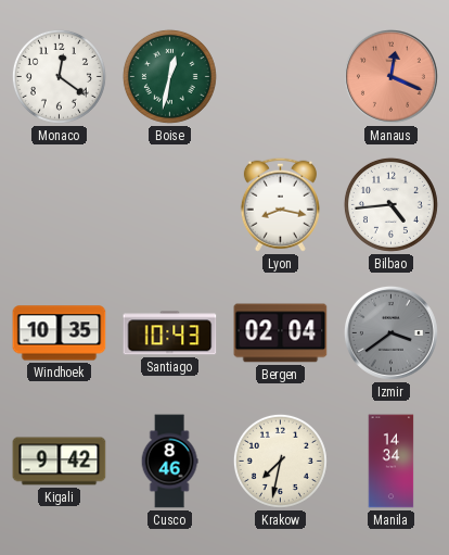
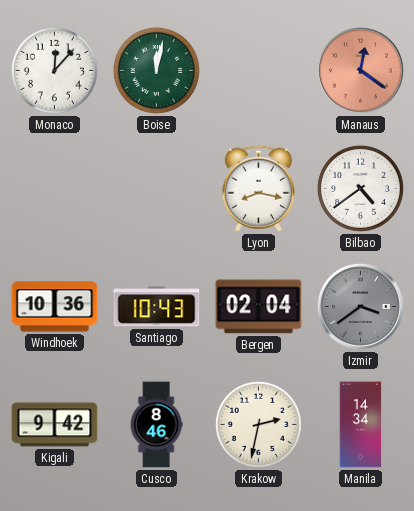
Monaco: 12:21 -> 12:07
Boise: 12:32 -> 12:02
Manaus: 12:19 -> 12:21
Bilbao: 4:44 -> 4:39
Windhoek: 10:35 -> 10:36
Krakow: 7:32 -> 2:32
